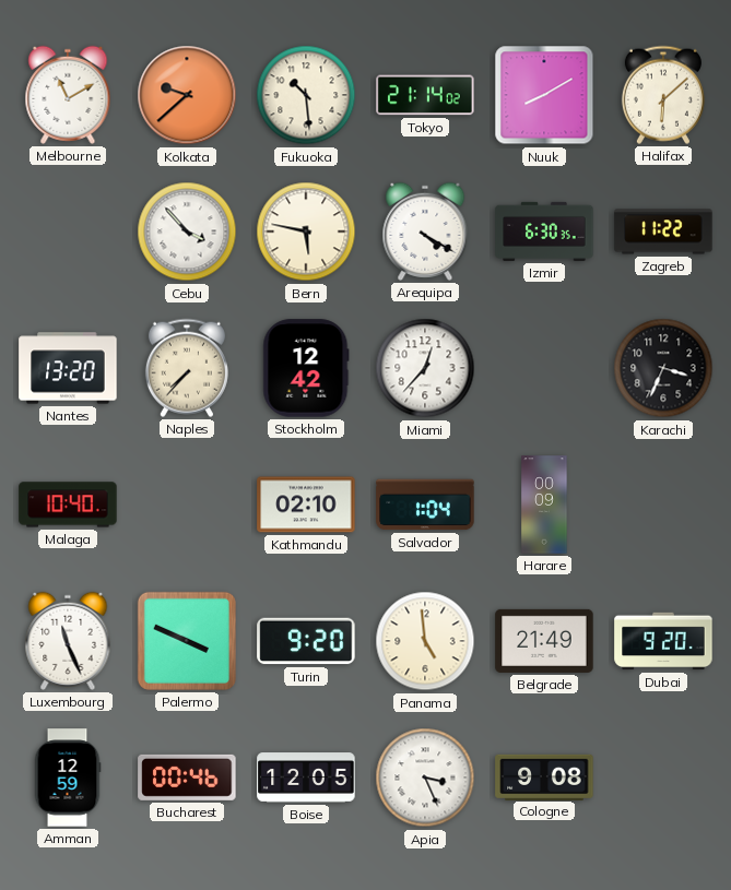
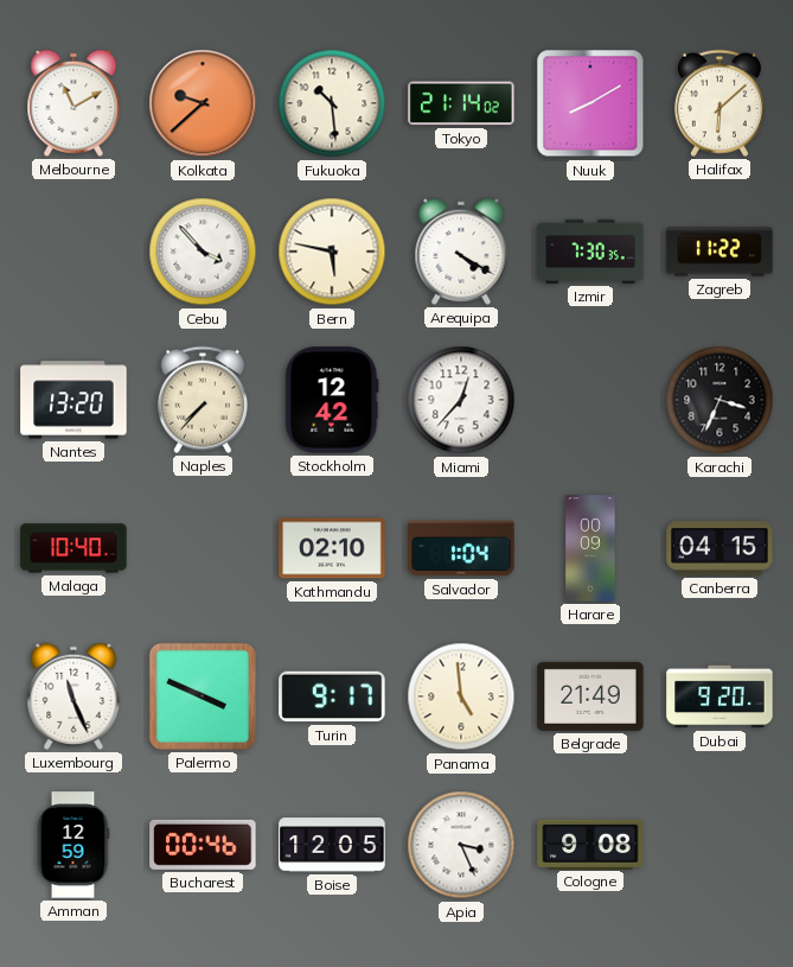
Izmir: 6:30 -> 7:30
Canberra: none -> 04:15
Turin: 9:20 -> 9:17
